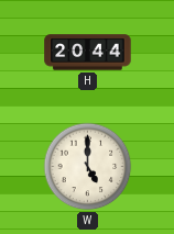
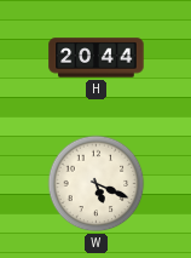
W: 5:00 -> 5:19
